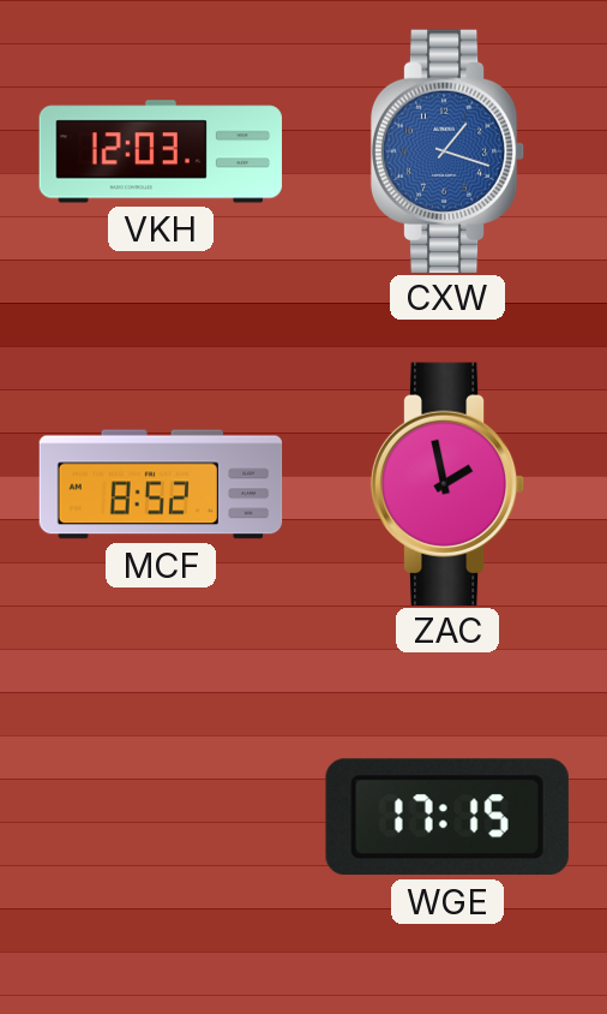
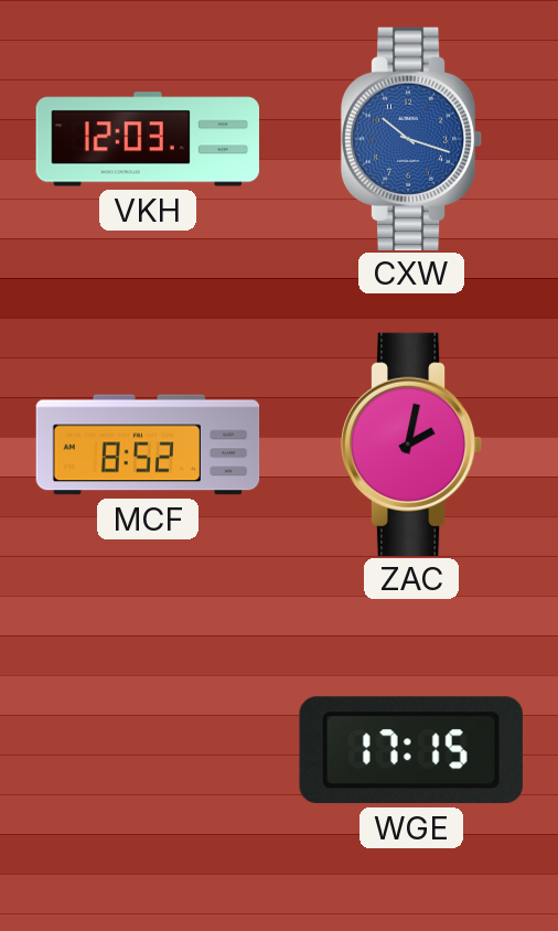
CXW: 1:18 -> 10:18
ZAC: 1:58 -> 2:02
